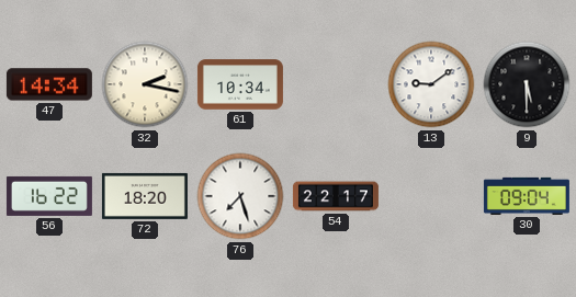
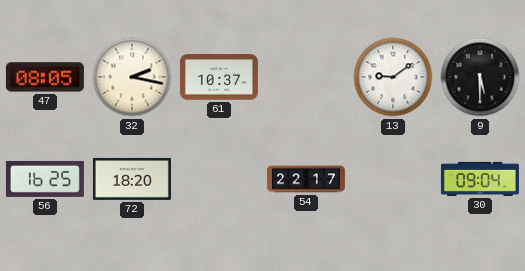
47: 14:34 -> 08:05
61: 10:34 -> 10:37
56: 16:22 -> 16:25
76: 7:27 -> none
